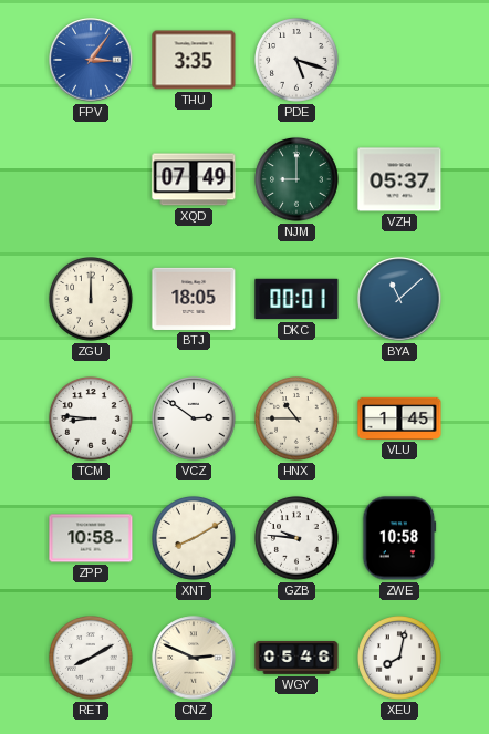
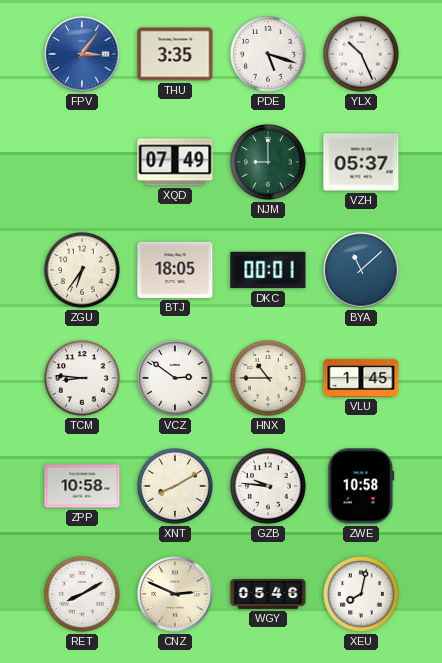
YLX: none -> 10:26
ZGU: 12:00 -> 6:36
